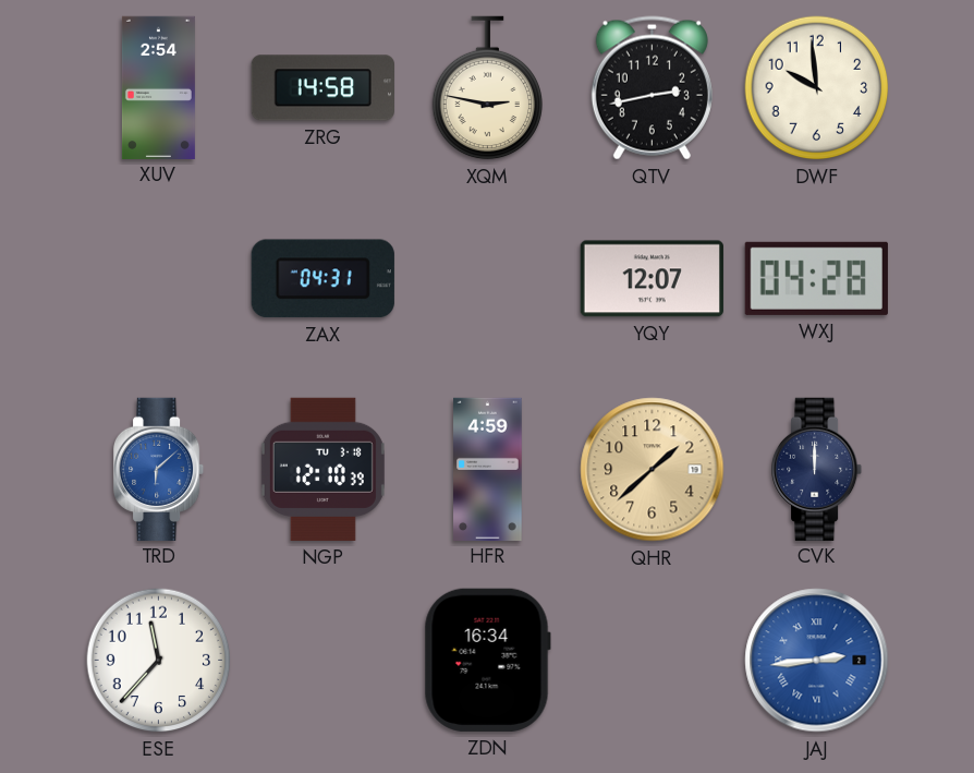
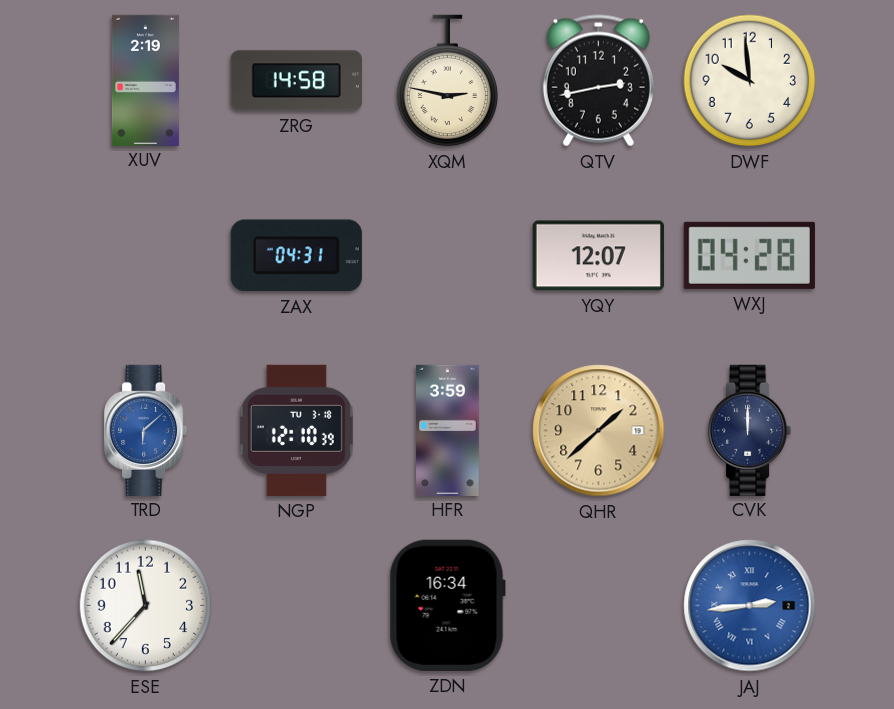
XUV: 2:54 -> 2:19
HFR: 4:59 -> 3:59
